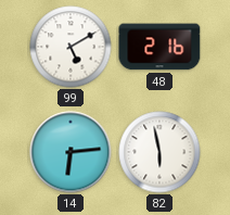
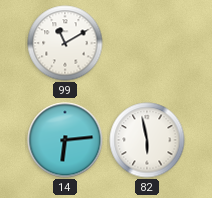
99: 5:10 -> 11:10
48: 2:16 -> none
